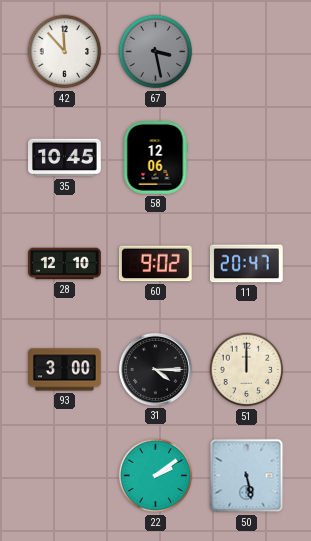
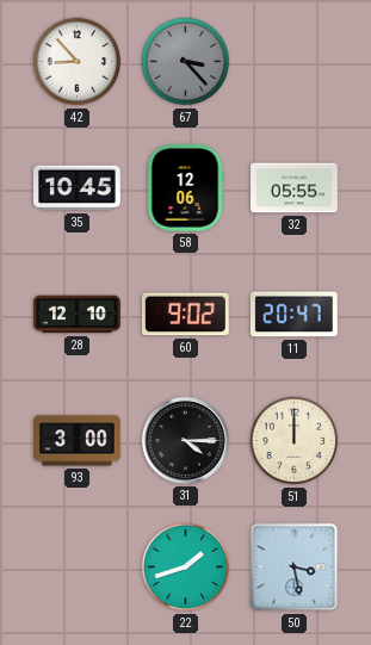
42: 11:53 -> 8:53
67: 3:28 -> 3:23
32: none -> 05:55
22: 2:09 -> 1:42
50: 5:28 -> 3:28
